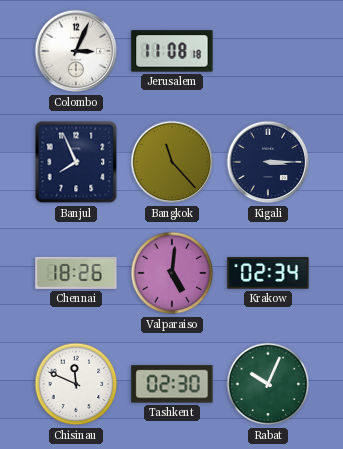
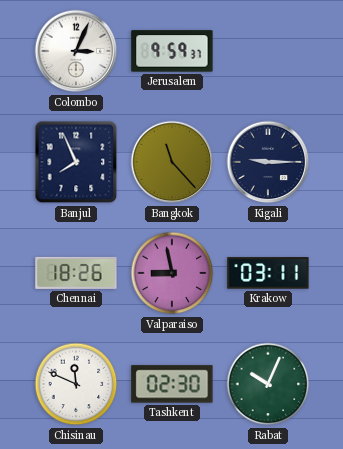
Jerusalem: 11:08 -> 9:59
Kigali: 3:15 -> 9:15
Valparaiso: 5:01 -> 8:58
Krakow: 02:34 -> 03:11
